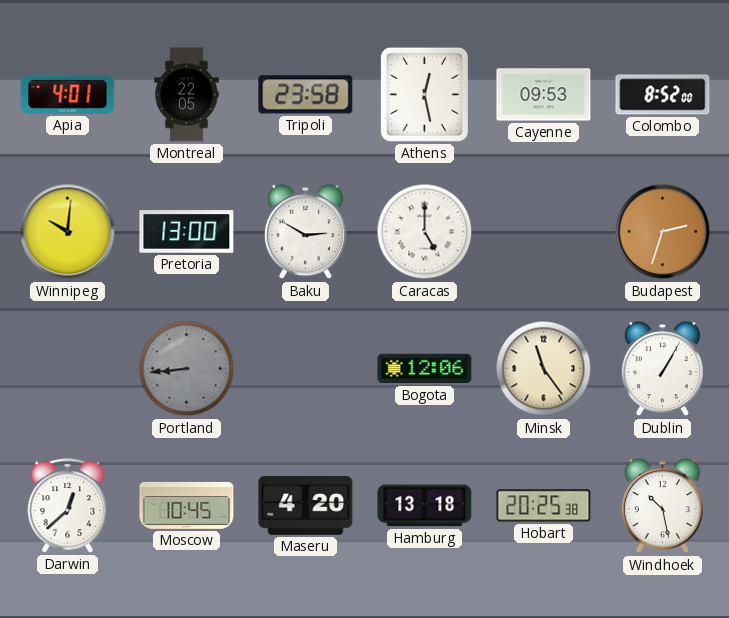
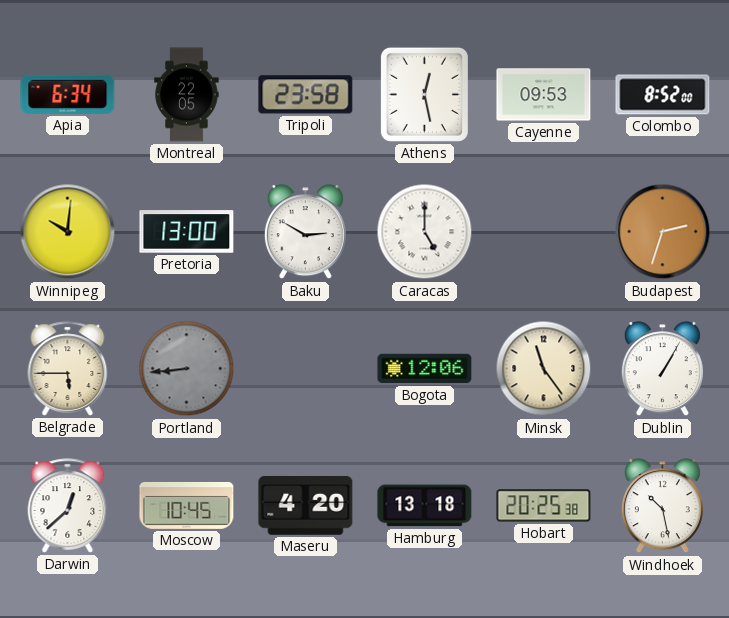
Apia: 4:01 -> 6:34
Belgrade: none -> 5:45
